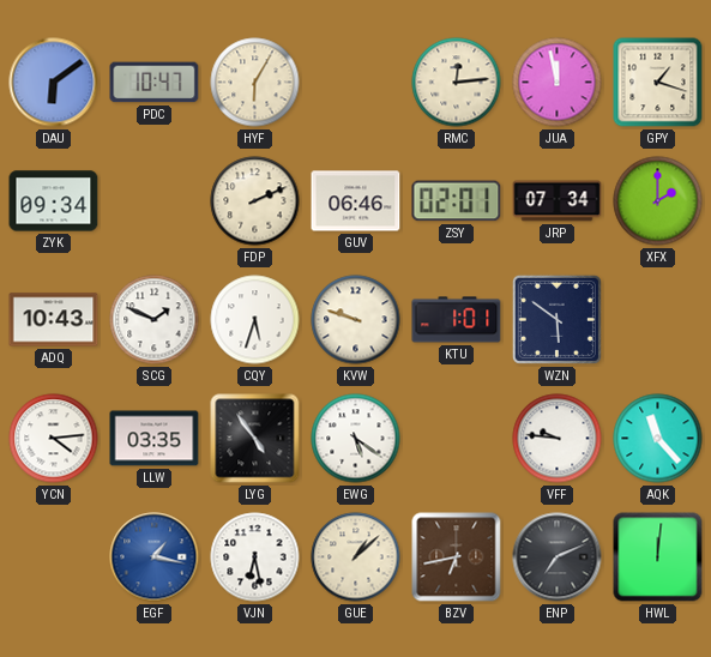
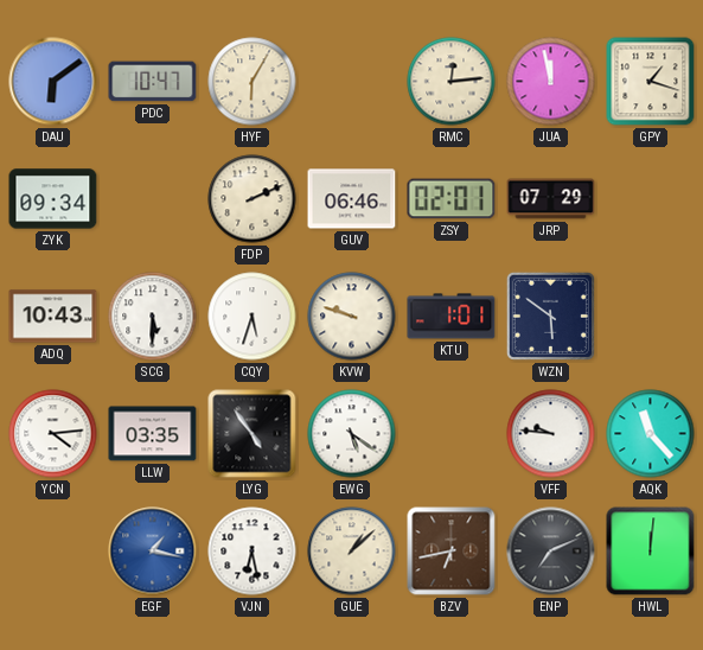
JRP: 07:34 -> 07:29
XFX: 2:00 -> none
SCG: 1:49 -> 5:30
